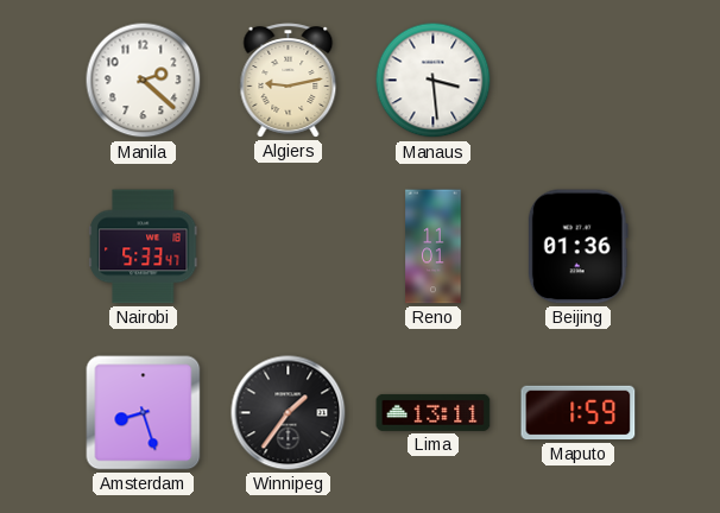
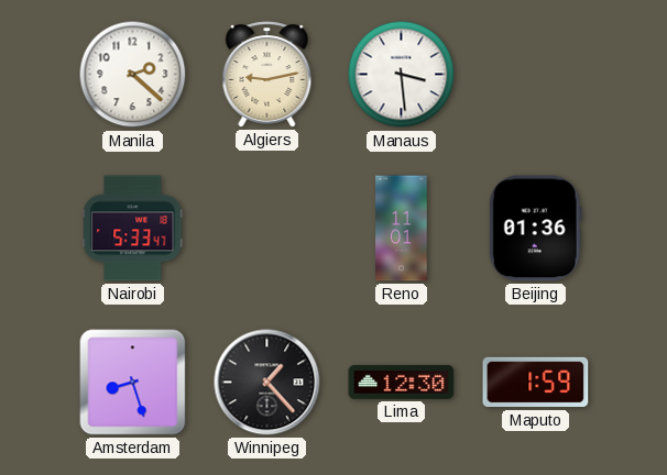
Winnipeg: 1:36 -> 1:23
Lima: 13:11 -> 12:30
